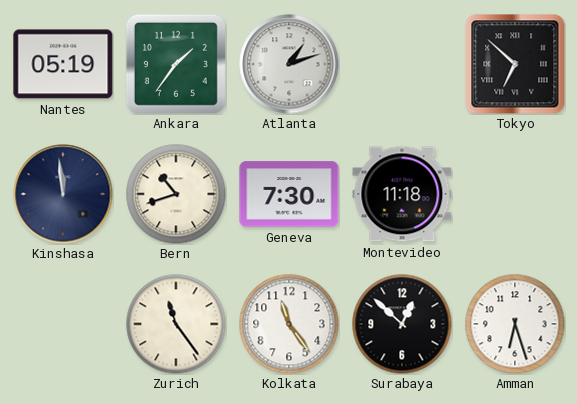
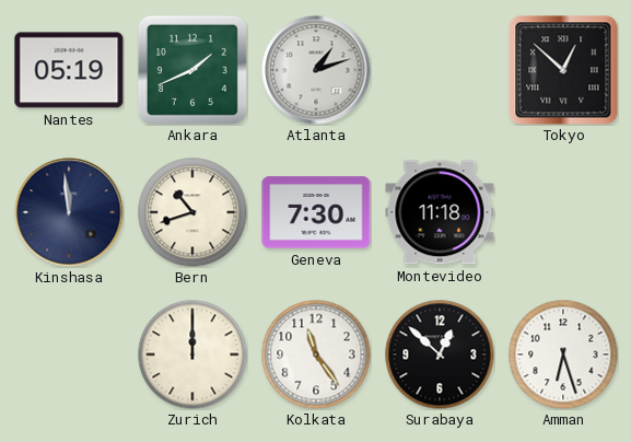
Ankara: 1:36 -> 1:41
Tokyo: 6:52 -> 12:52
Zurich: 11:24 -> 12:00
